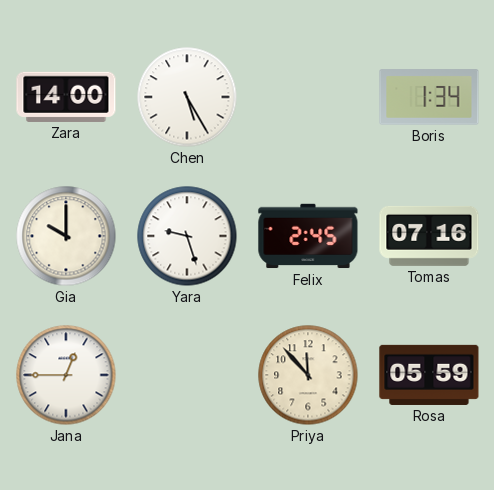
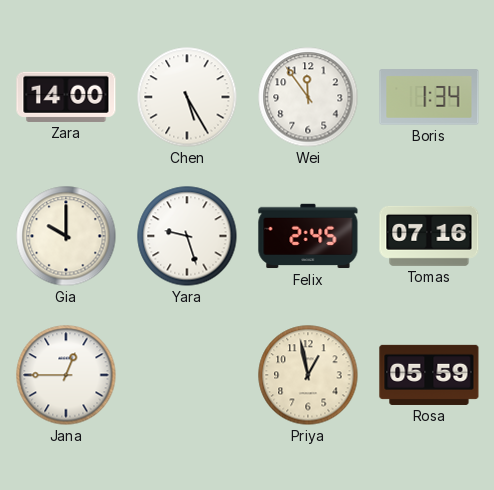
Wei: none -> 11:54
Priya: 11:53 -> 12:58
